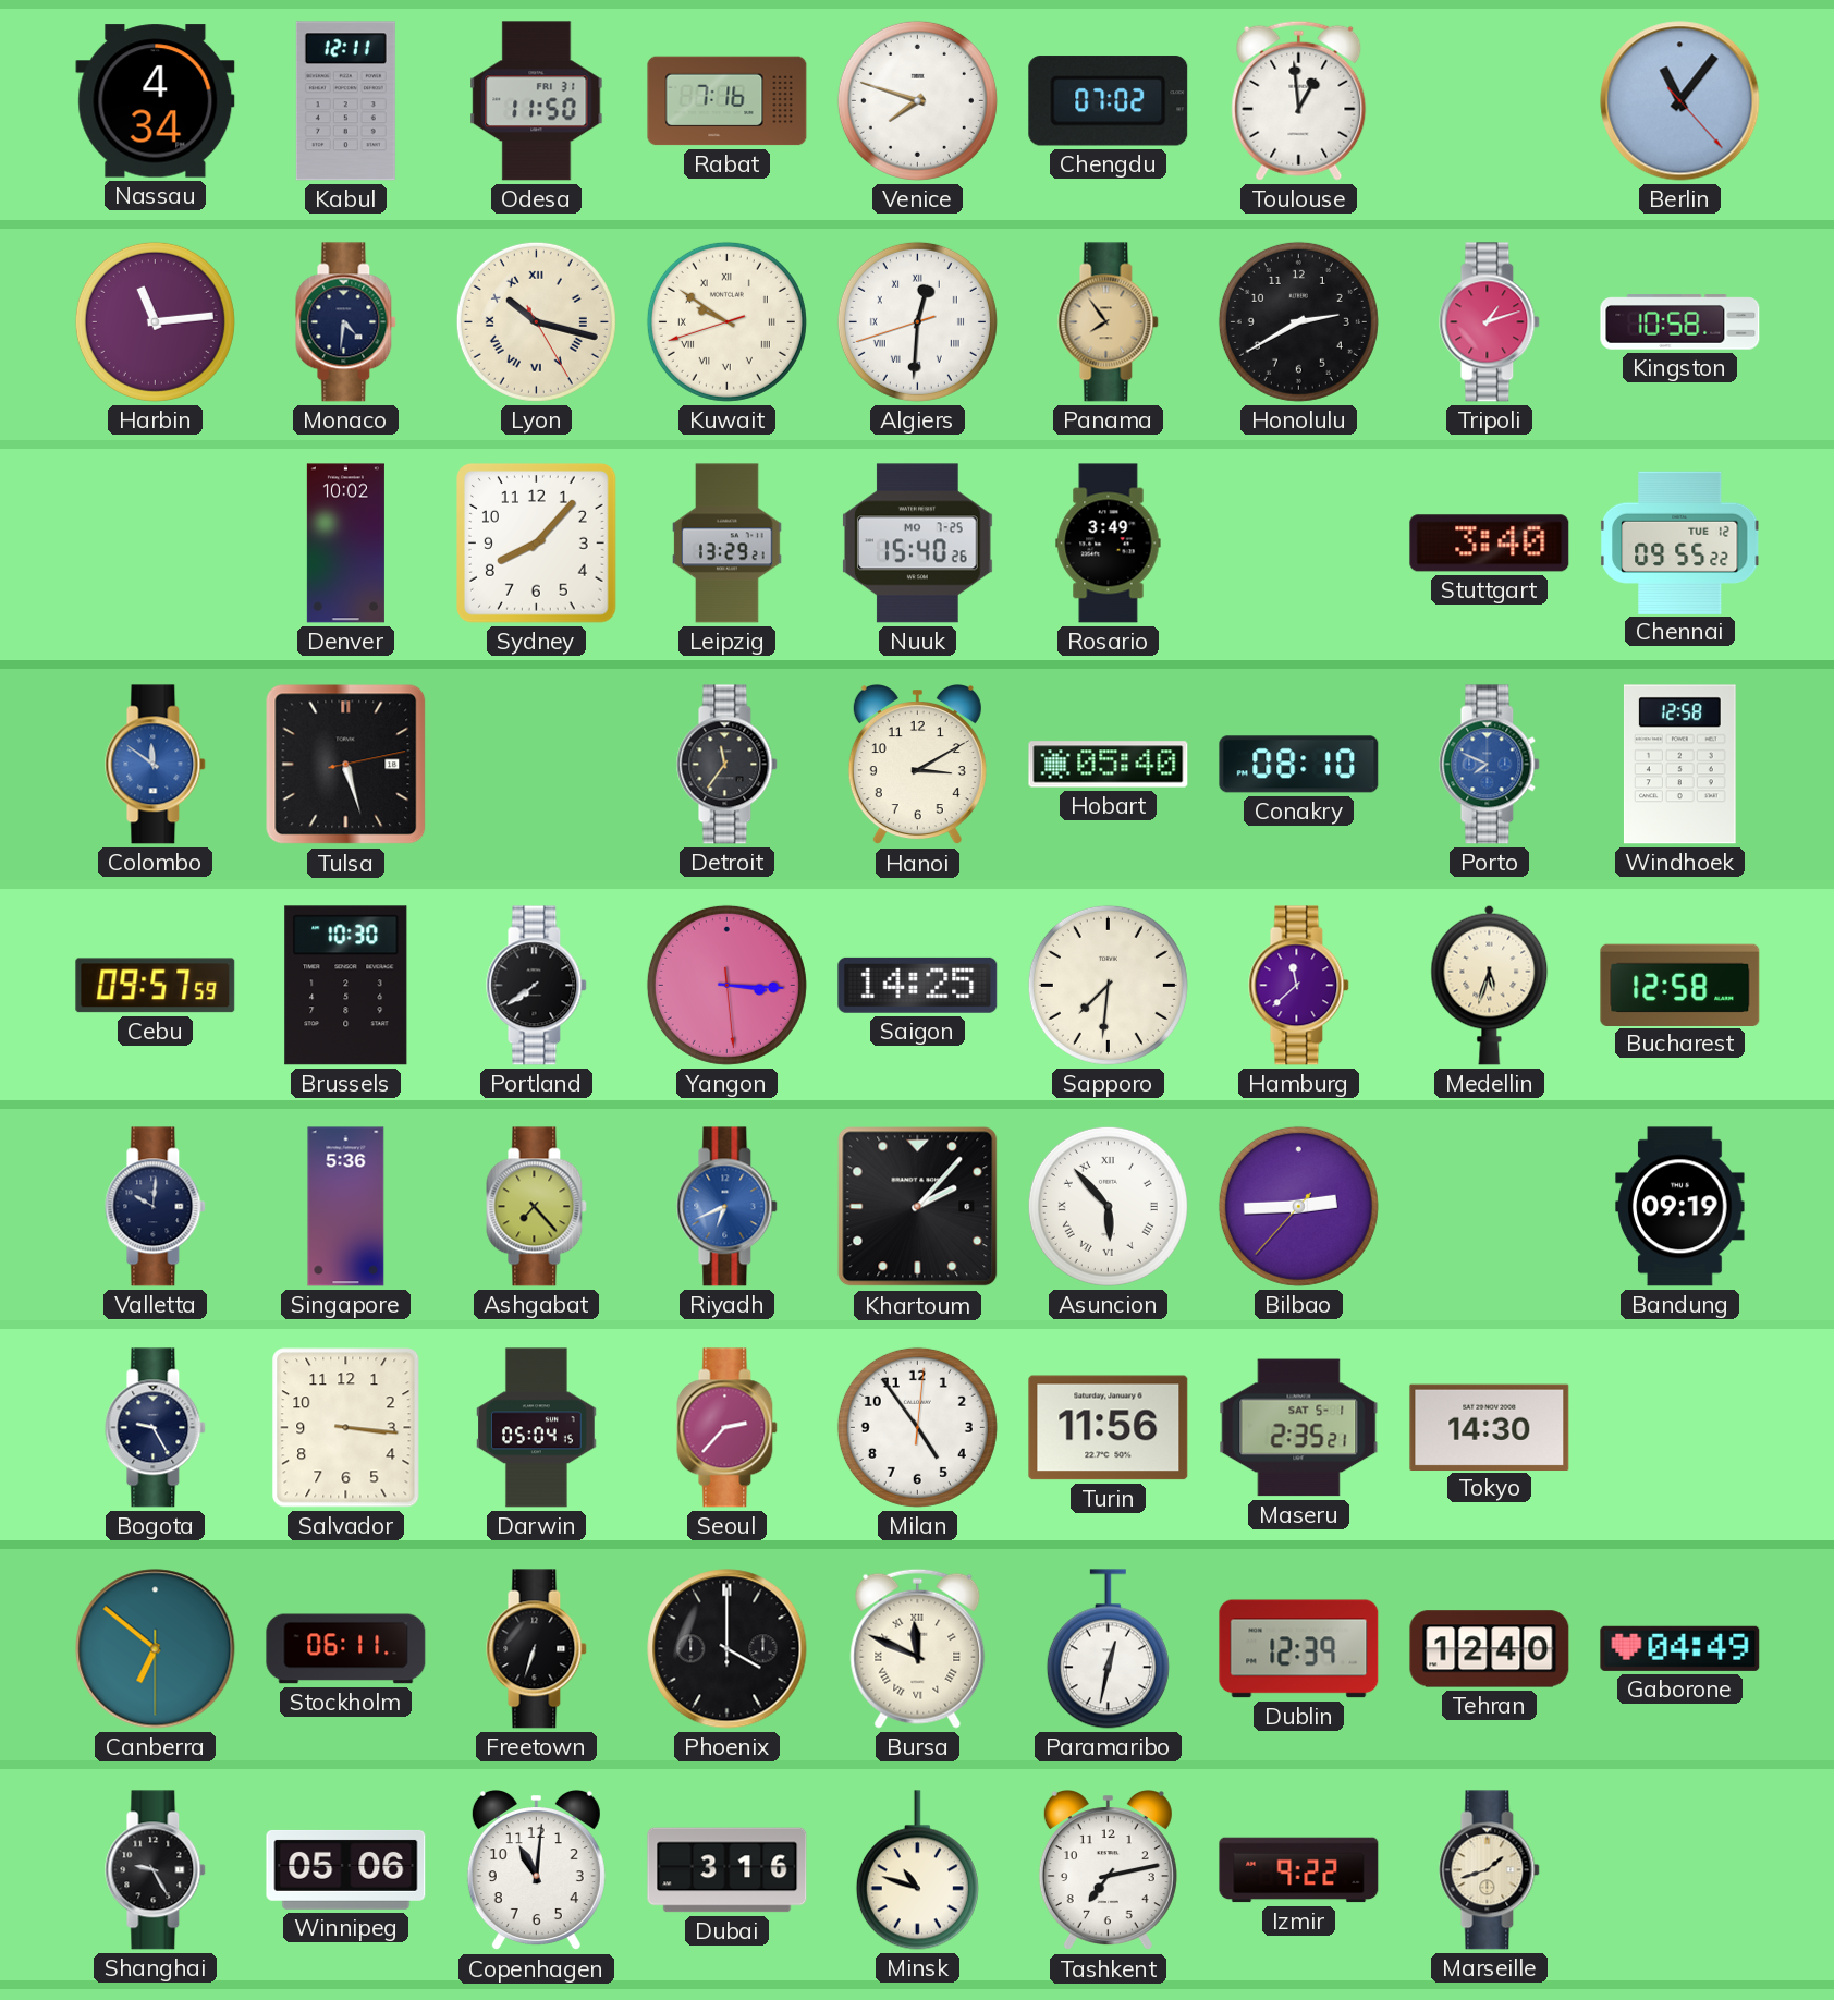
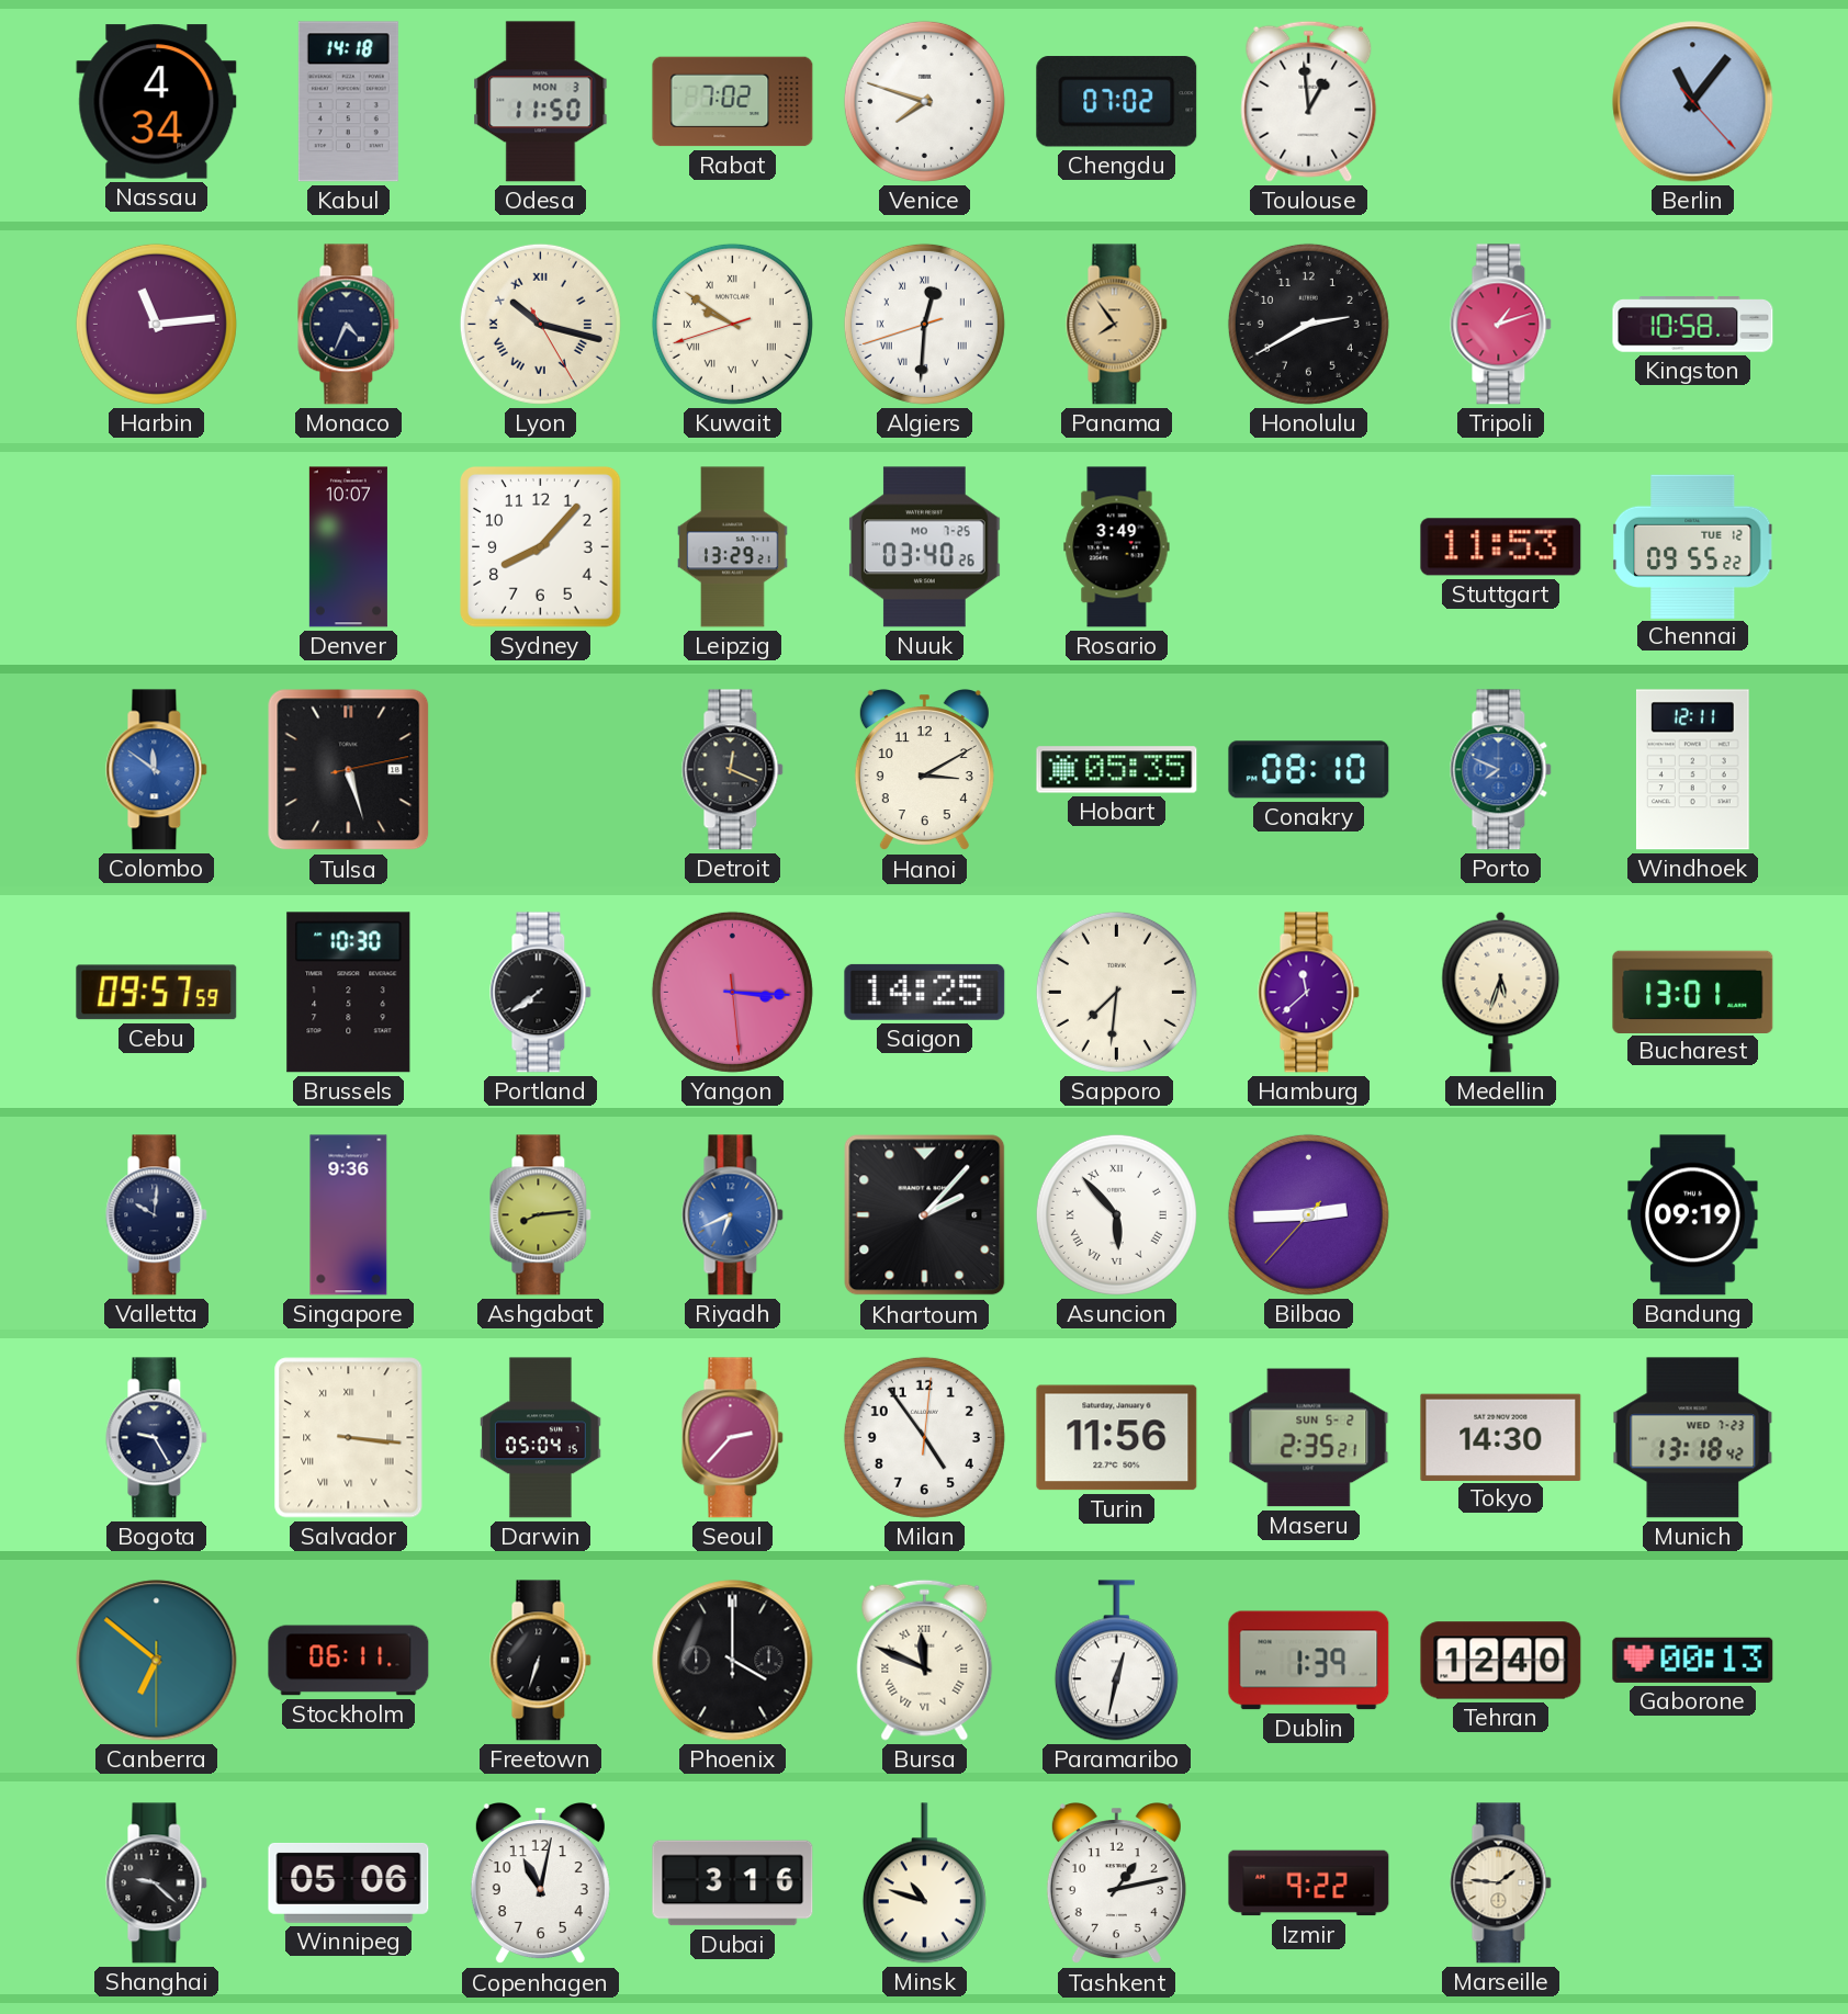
Kabul: 12:11 -> 14:18
Odesa date: FRI 31 -> MON 3
Rabat: 7:16 -> 7:02
Monaco: 4:31 -> 4:34
Denver: 10:02 -> 10:07
Nuuk: 15:40 -> 03:40
Stuttgart: 3:40 -> 11:53
Detroit: 11:36 -> 12:19
Hobart: 05:40 -> 05:35
Windhoek: 12:58 -> 12:11
Bucharest: 12:58 -> 13:01
Singapore: 5:36 -> 9:36
Ashgabat: 7:23 -> 8:14
Salvador numerals: Arabic -> Roman
Maseru date: SAT 5-1 -> SUN 5-2
Munich: none -> 13:18
Dublin: 12:39 -> 1:39
Gaborone: 04:49 -> 00:13
Shanghai: 9:25 -> 9:22
Copenhagen: 11:01 -> 11:02
Tashkent: 7:13 -> 1:13
Marseille: 1:42 -> 1:46
